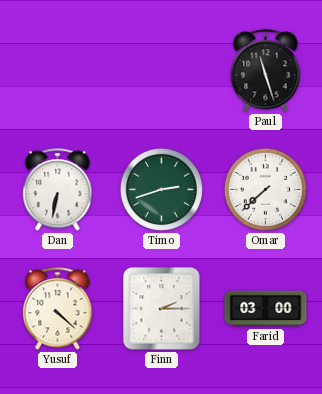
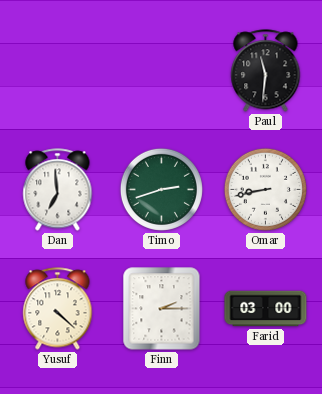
Paul: 11:27 -> 11:31
Dan: 6:32 -> 6:59
Omar: 7:38 -> 8:43
